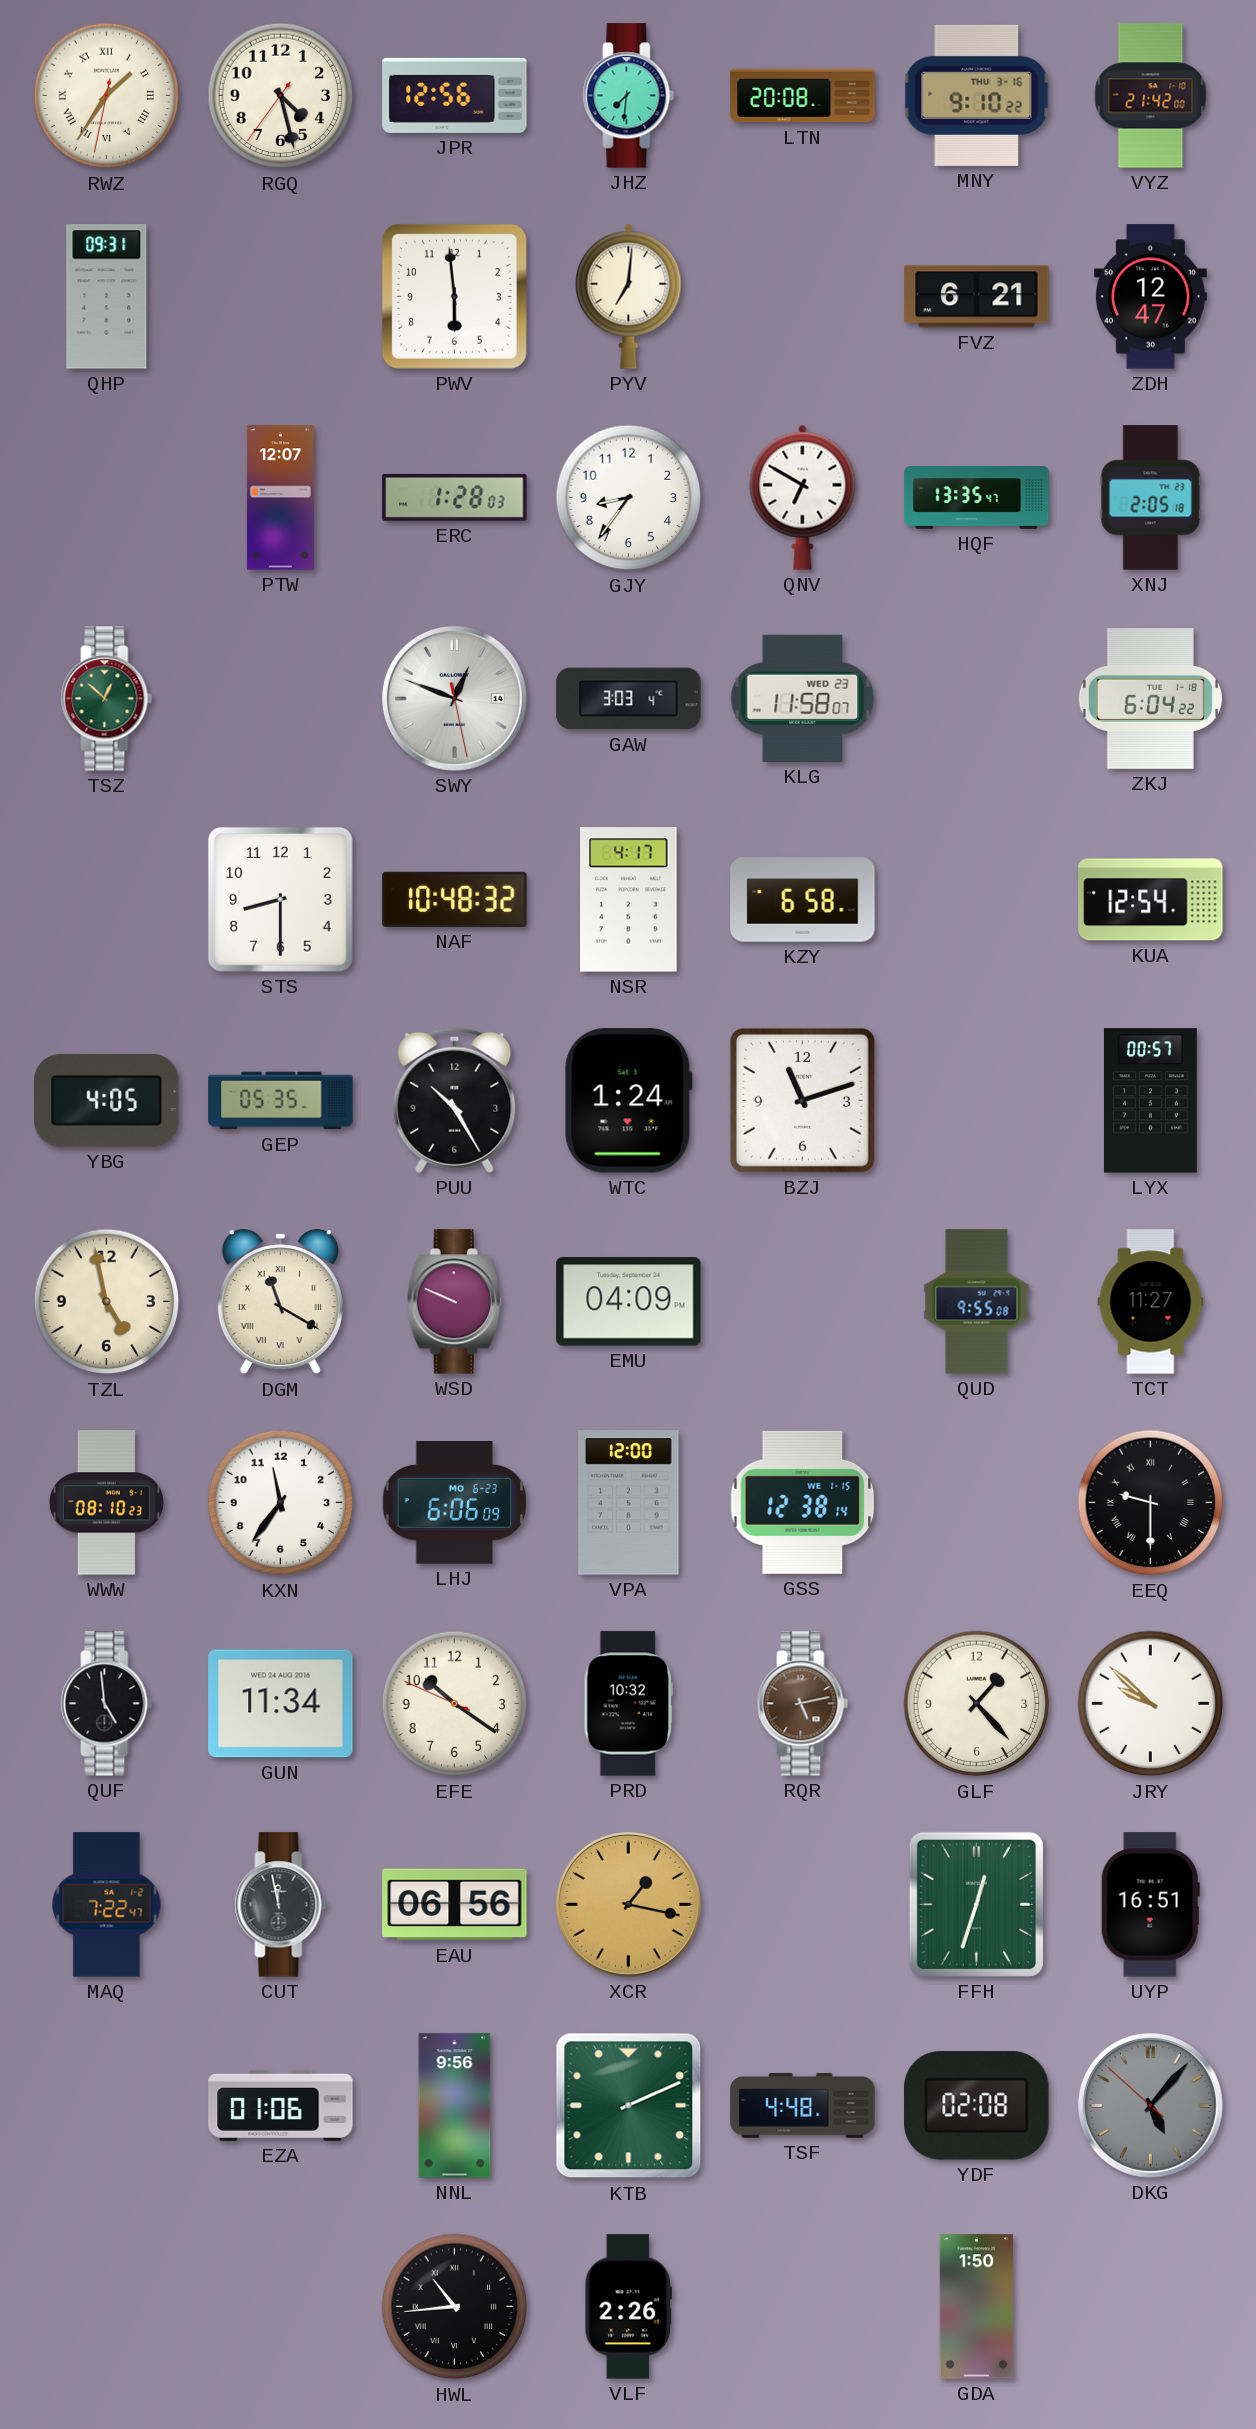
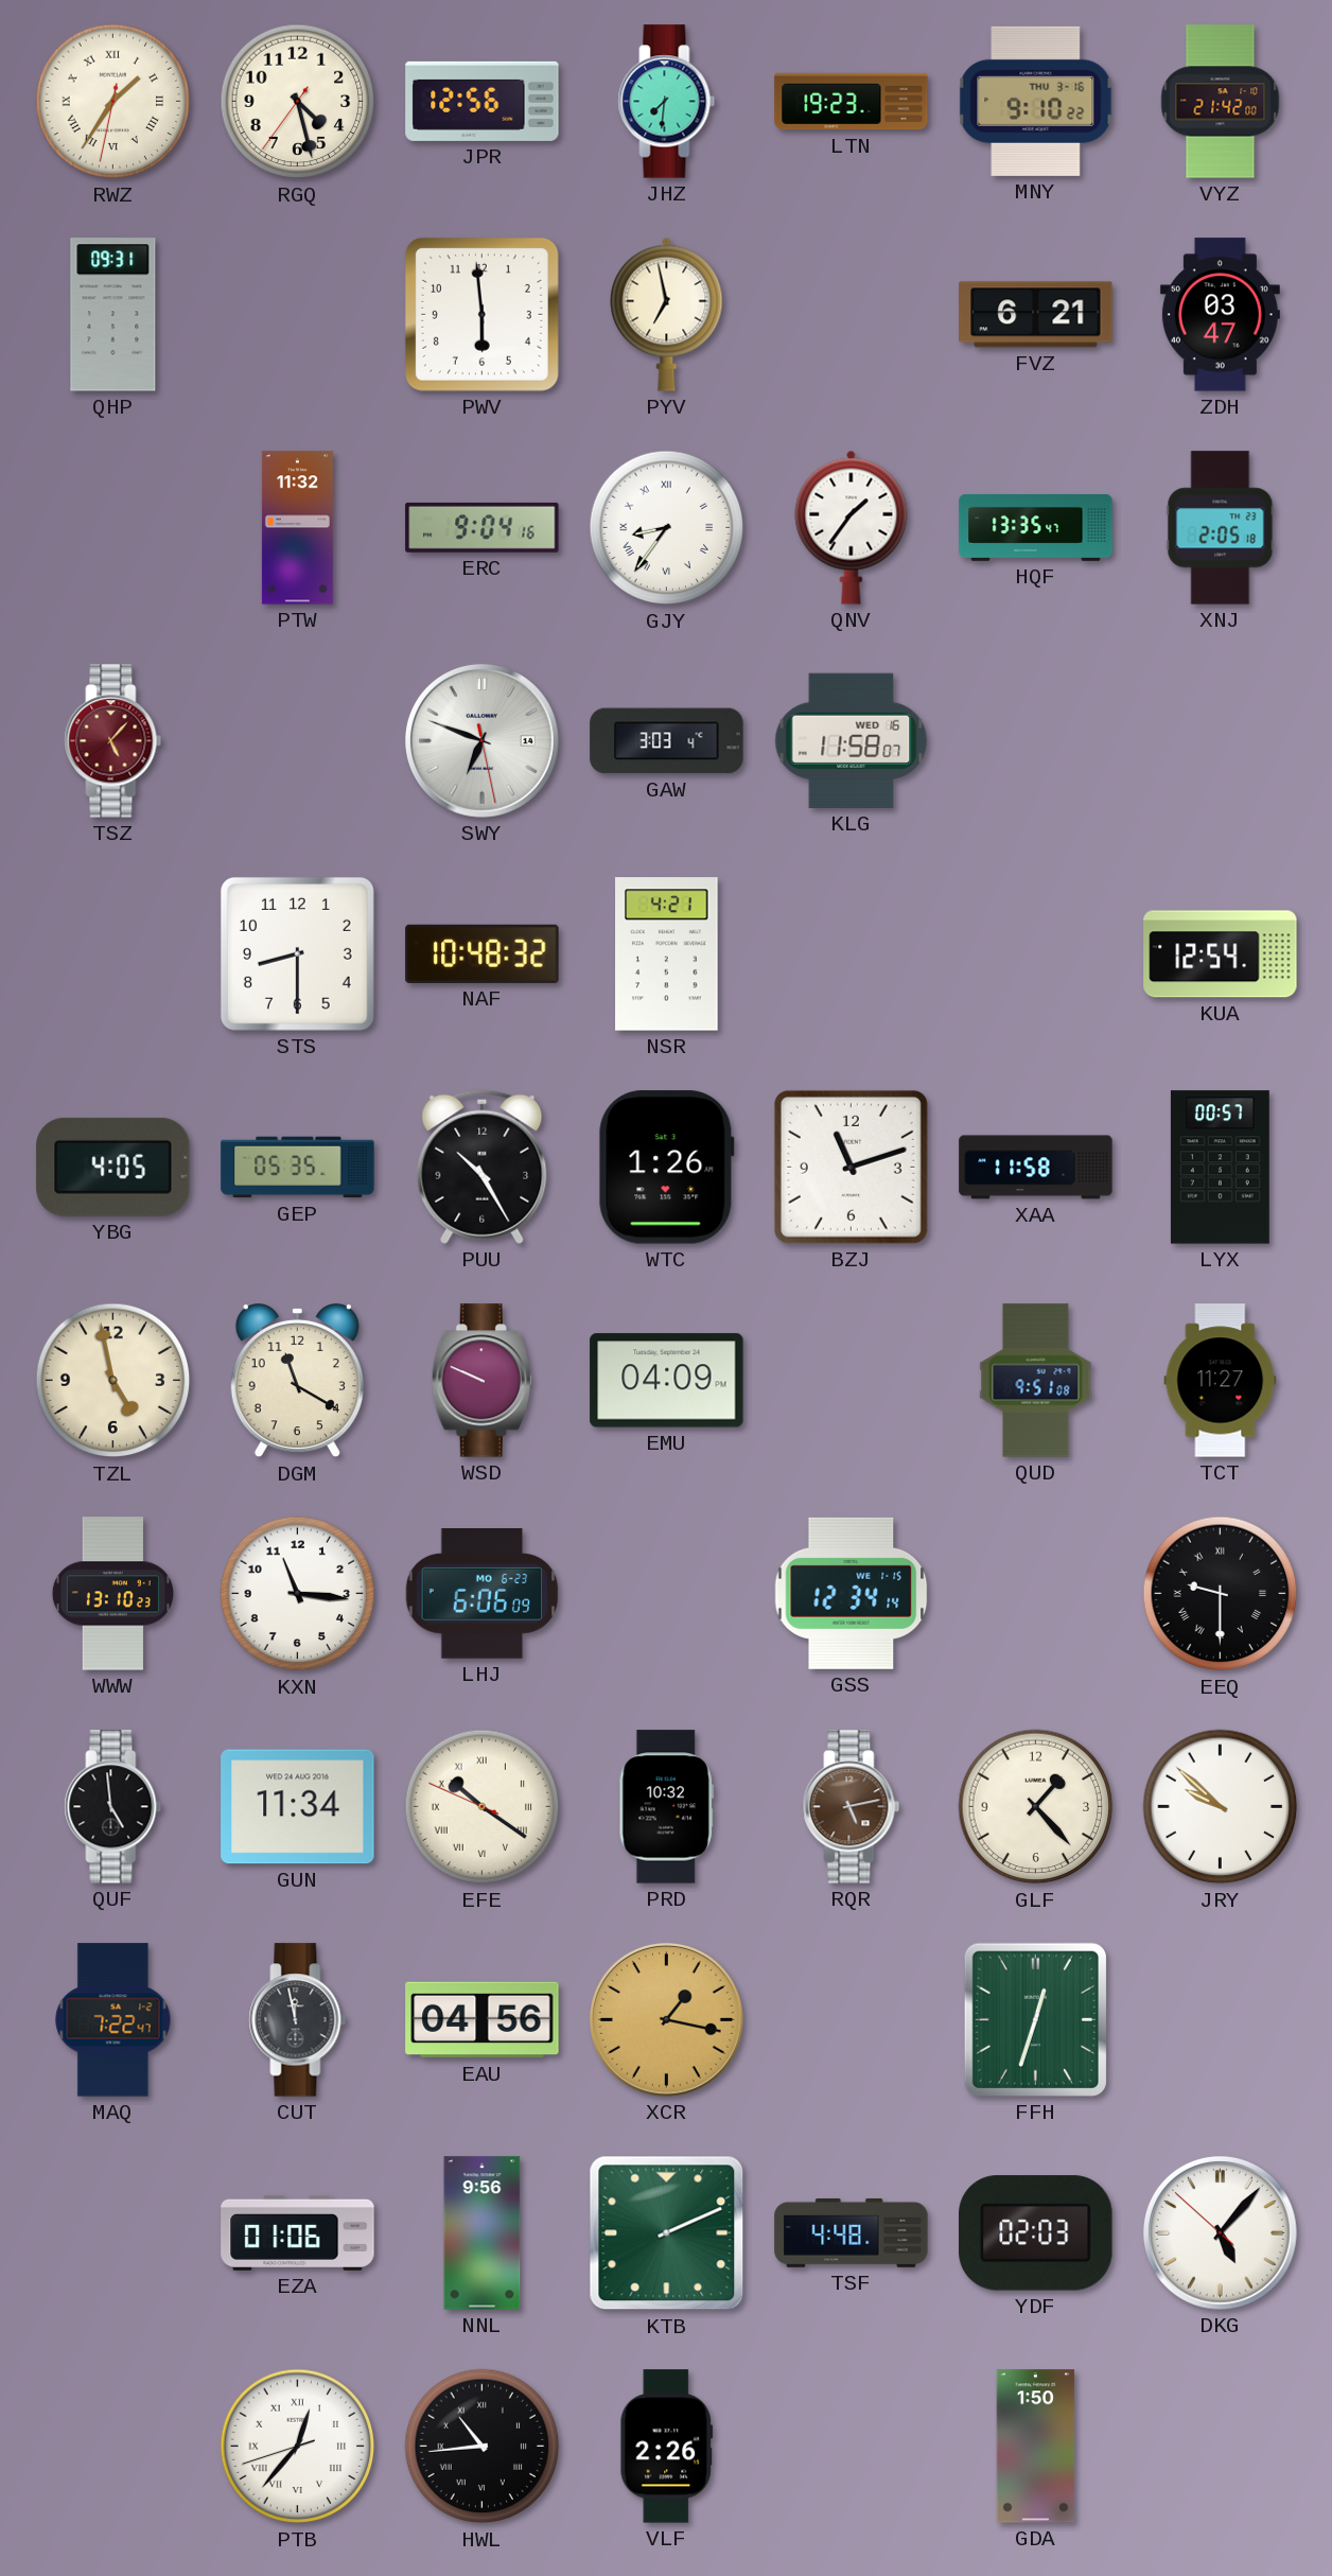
LTN: 20:08 -> 19:23
PYV: 7:01 -> 6:58
ZDH: 12:47 -> 03:47
PTW: 12:07 -> 11:32
ERC: 1:28 -> 9:04
GJY numerals: Arabic -> Roman
QNV: 6:50 -> 1:36
TSZ: 12:52 -> 5:07
TSZ dial: green -> burgundy
SWY: 12:48 -> 6:48
KLG date: WED 23 -> WED 16
ZKJ: 6:04 -> none
NSR: 4:17 -> 4:21
KZY: 6:58 -> none
WTC: 1:24 -> 1:26
XAA: none -> 11:58
DGM numerals: Roman -> Arabic
QUD: 9:55 -> 9:51
WWW: 08:10 -> 13:10
KXN: 11:36 -> 11:16
VPA: 12:00 -> none
GSS: 12:38 -> 12:34
EFE numerals: Arabic -> Roman
EAU: 06:56 -> 04:56
UYP: 16:51 -> none
YDF: 02:08 -> 02:03
DKG dial: grey -> white
PTB: none -> 12:36
